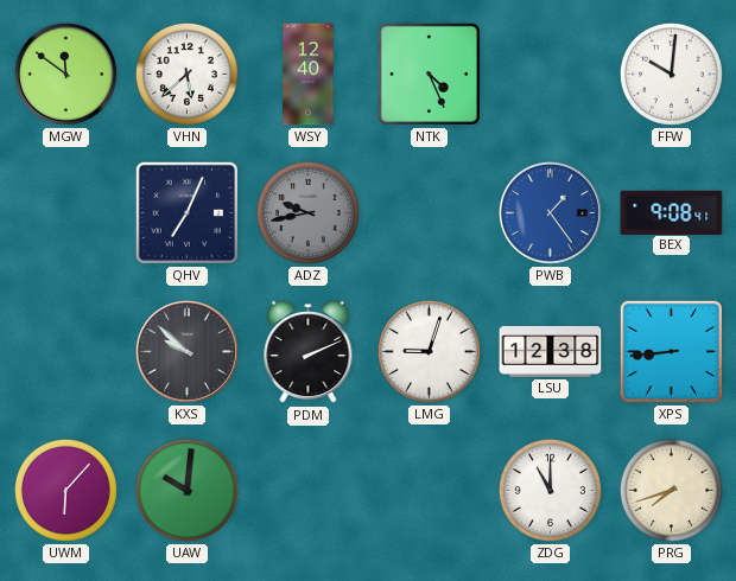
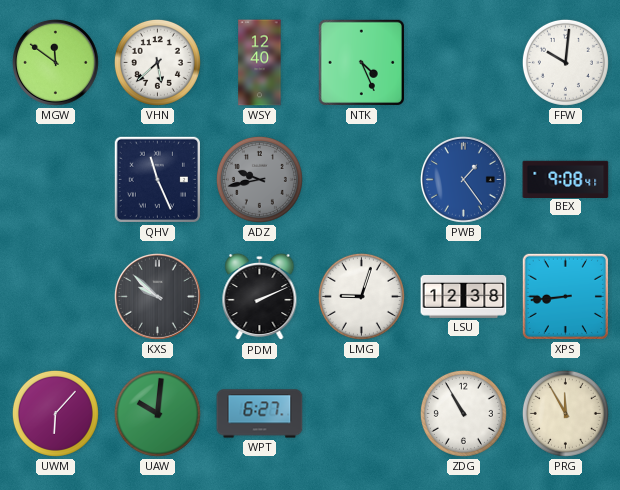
QHV: 7:04 -> 11:26
WPT: none -> 6:27
ZDG: 11:00 -> 10:55
PRG: 7:42 -> 11:55
